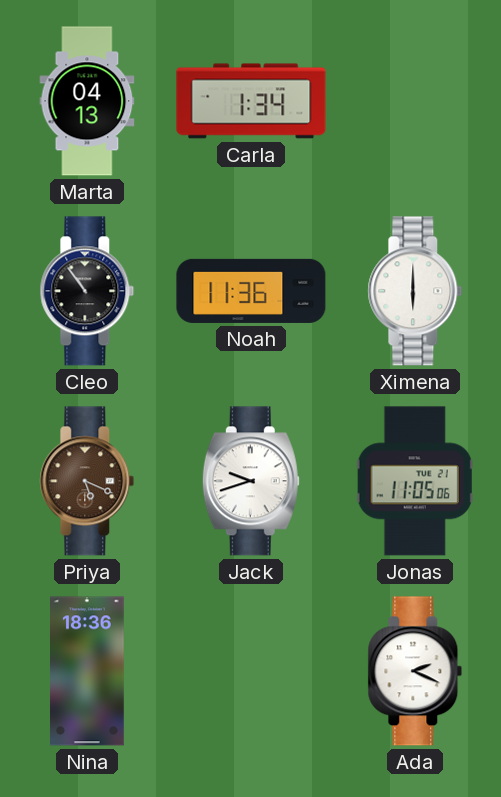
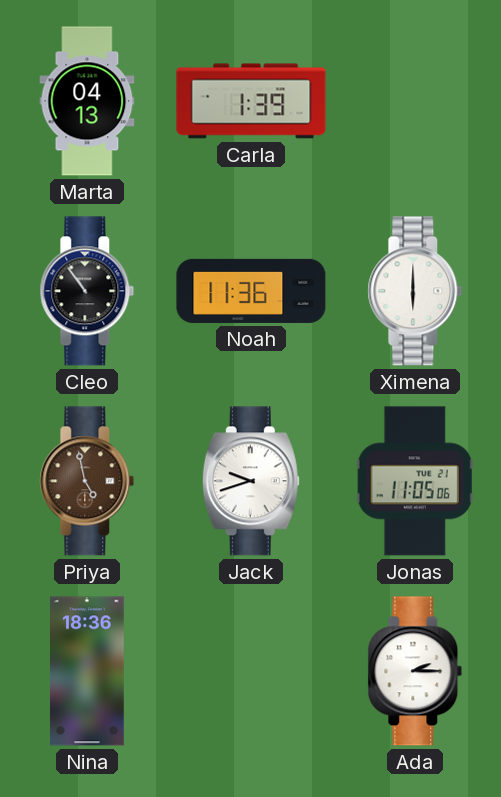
Carla: 1:34 -> 1:39
Priya: 5:19 -> 4:58
Ada: 2:19 -> 2:15
